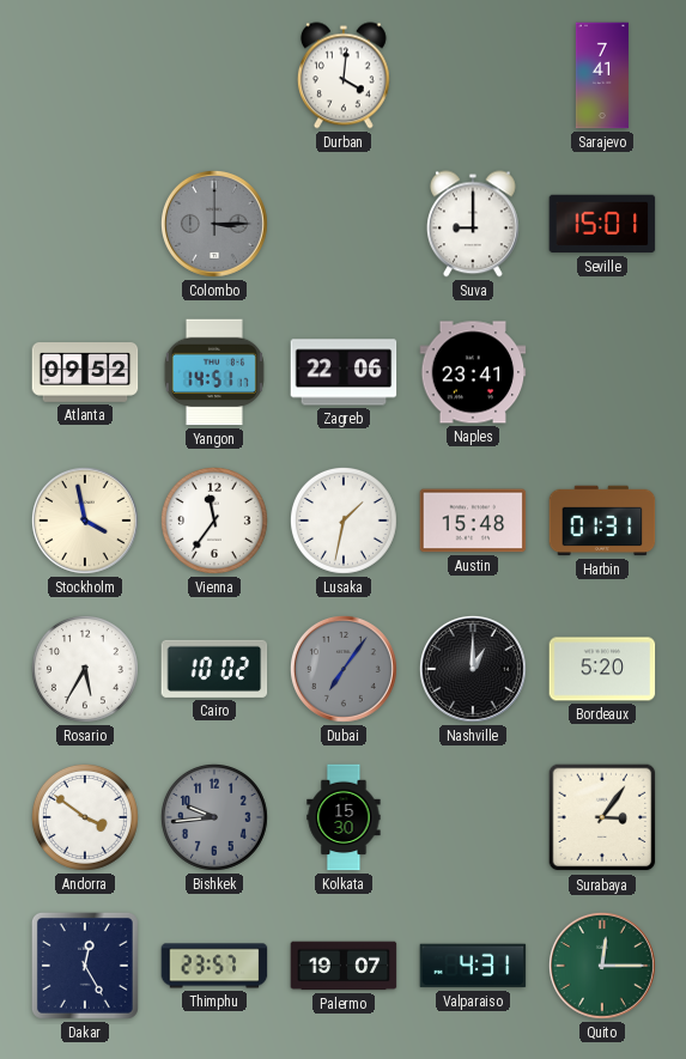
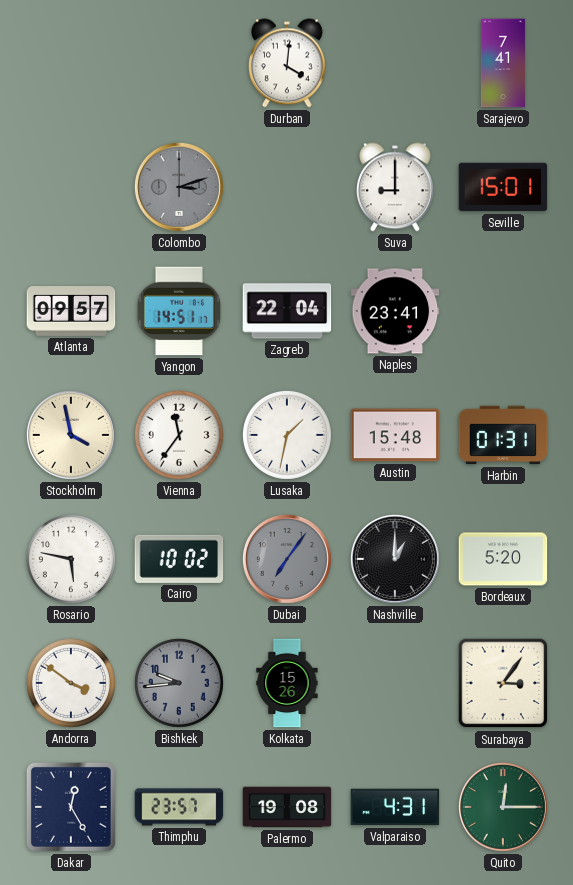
Colombo: 3:15 -> 3:12
Atlanta: 09:52 -> 09:57
Zagreb: 22:06 -> 22:04
Rosario: 5:35 -> 5:47
Kolkata: 15:30 -> 15:26
Palermo: 19:07 -> 19:08
